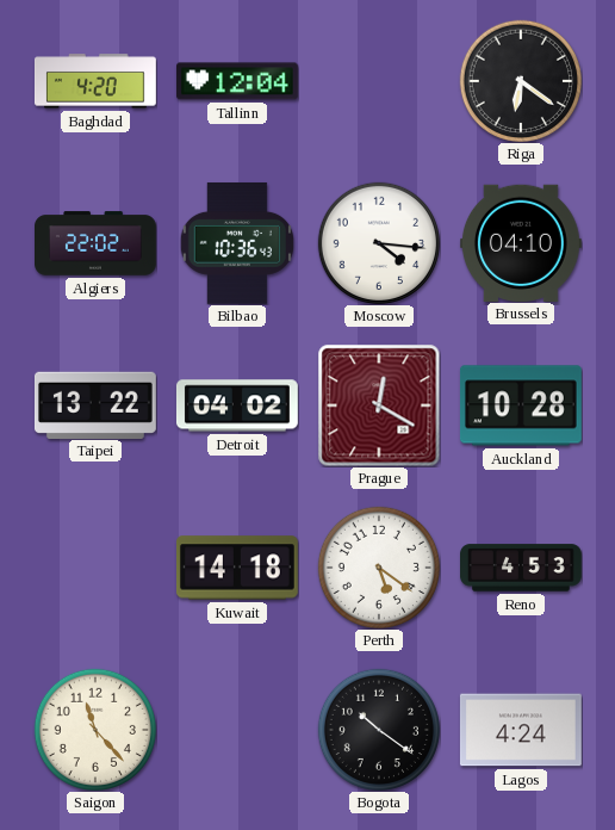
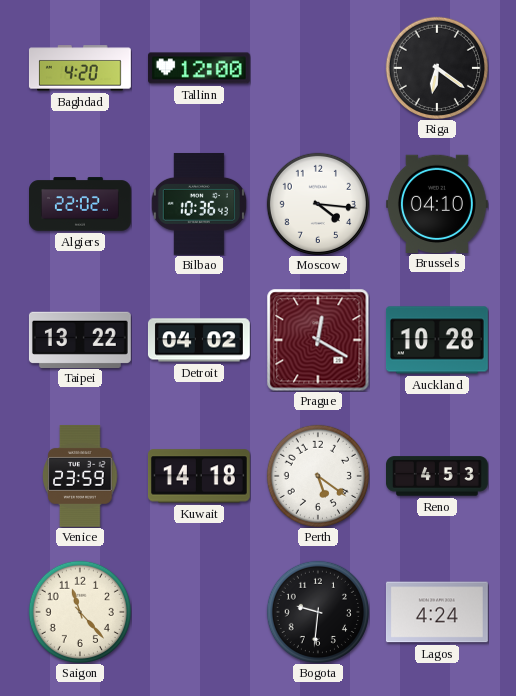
Tallinn: 12:04 -> 12:00
Venice: none -> 23:59
Bogota: 10:21 -> 9:31
